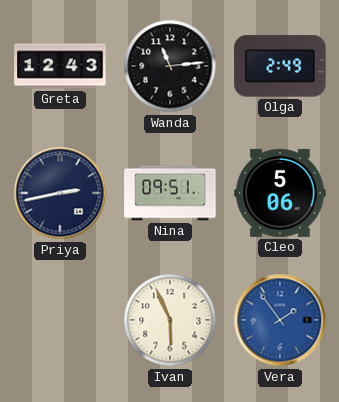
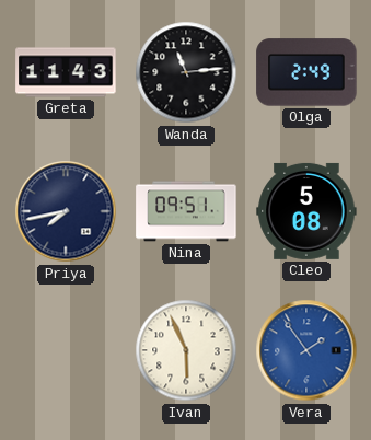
Greta: 12:43 -> 11:43
Priya: 2:43 -> 7:43
Cleo: 5:06 -> 5:08
